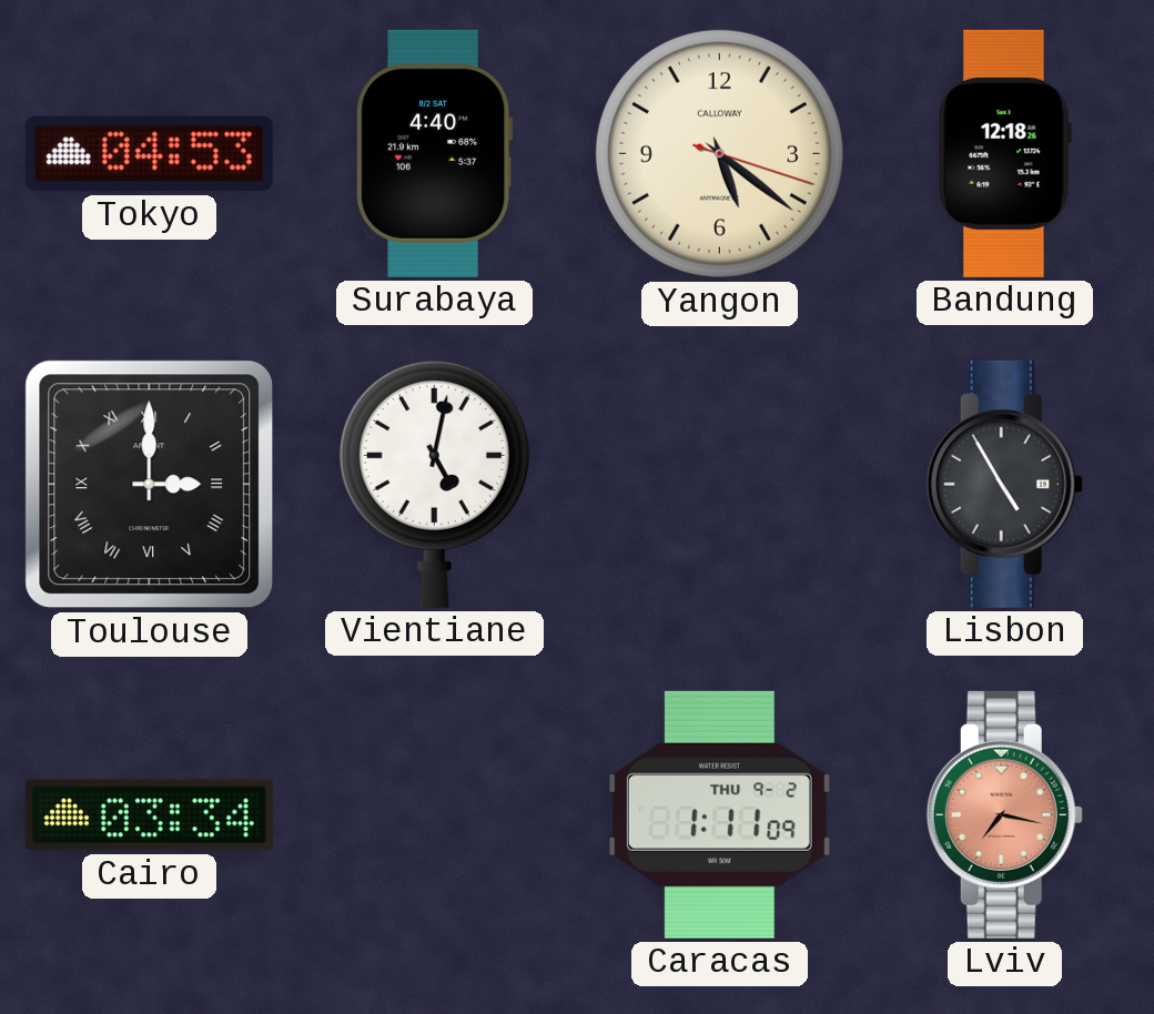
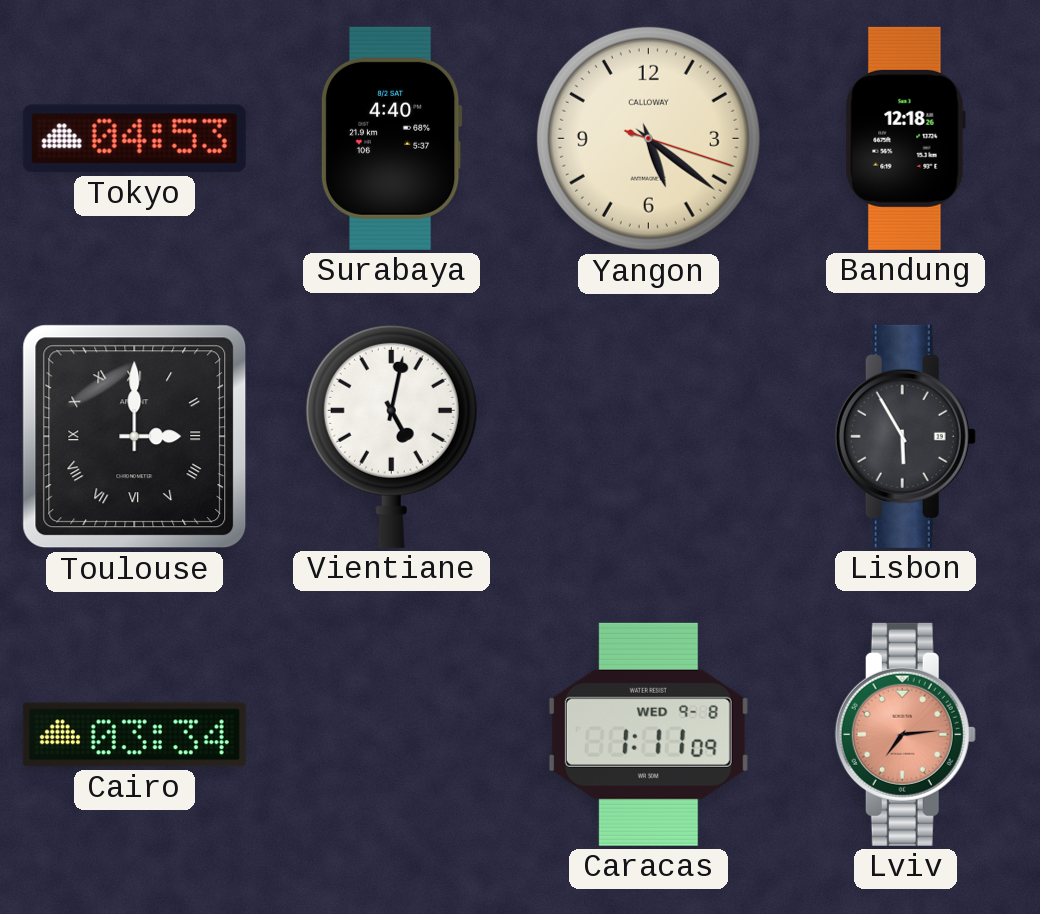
Lisbon: 4:55 -> 5:55
Caracas date: THU 9-2 -> WED 9-8
Lviv: 7:17 -> 7:14
